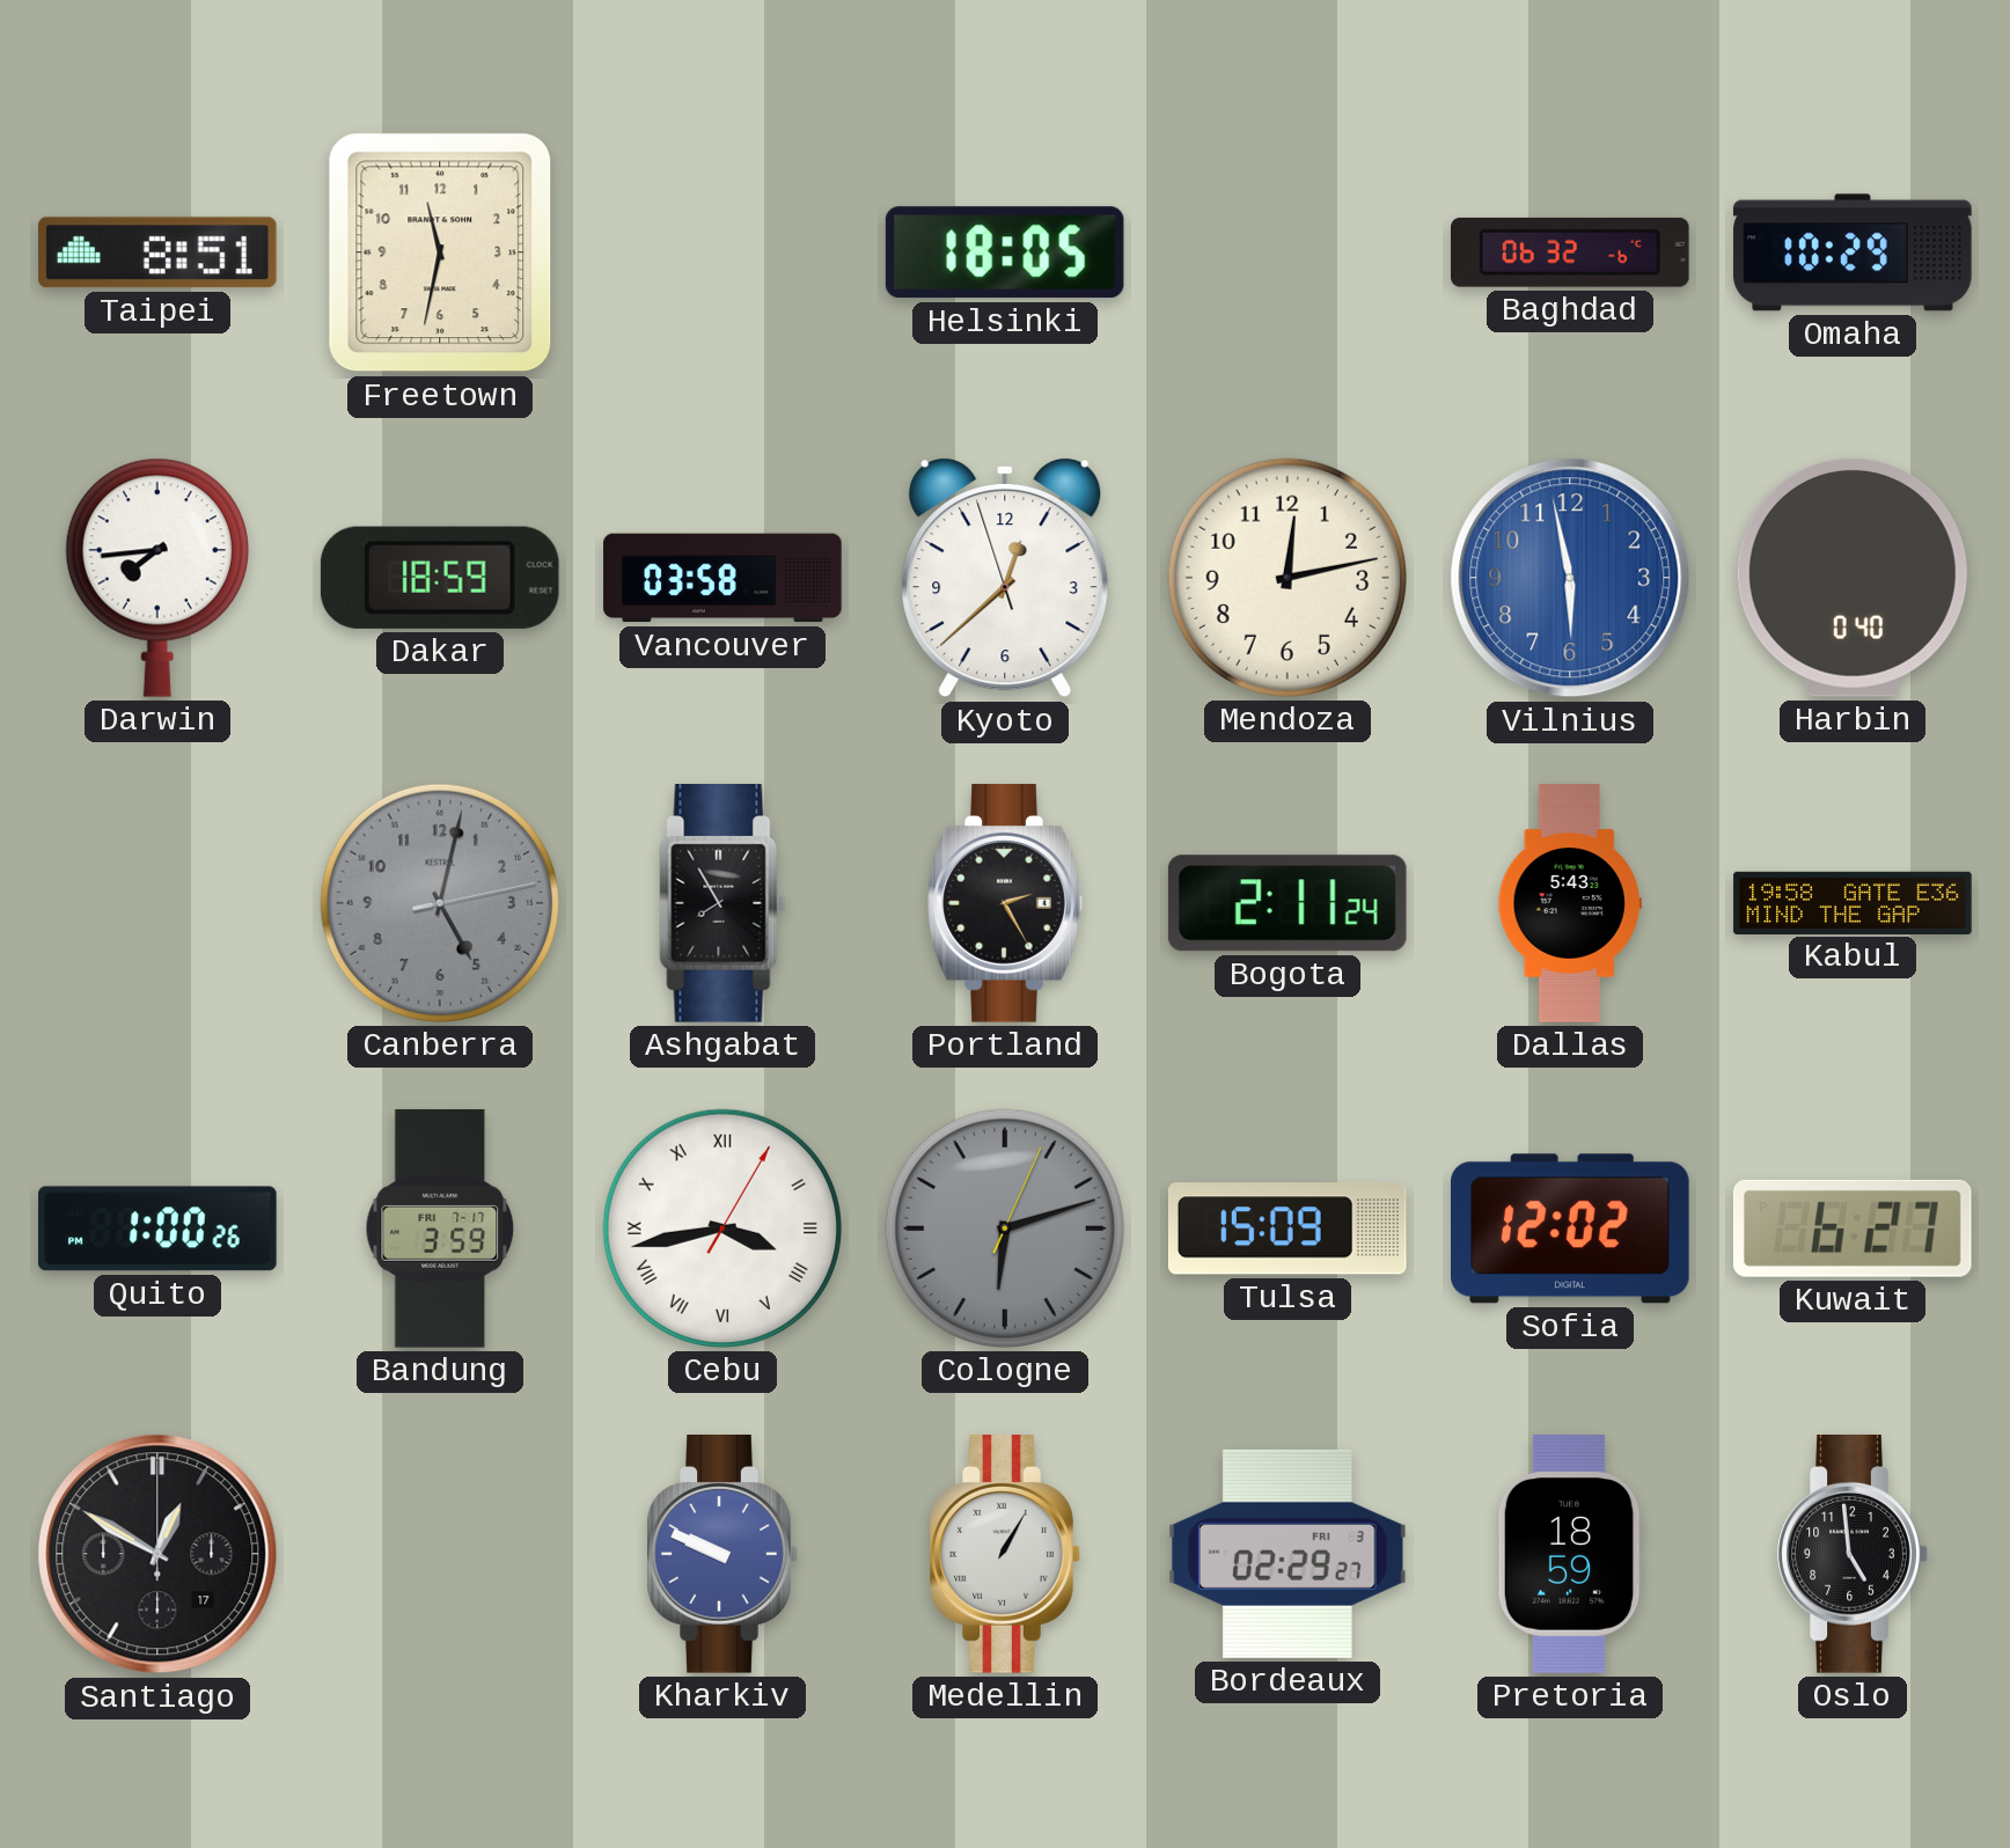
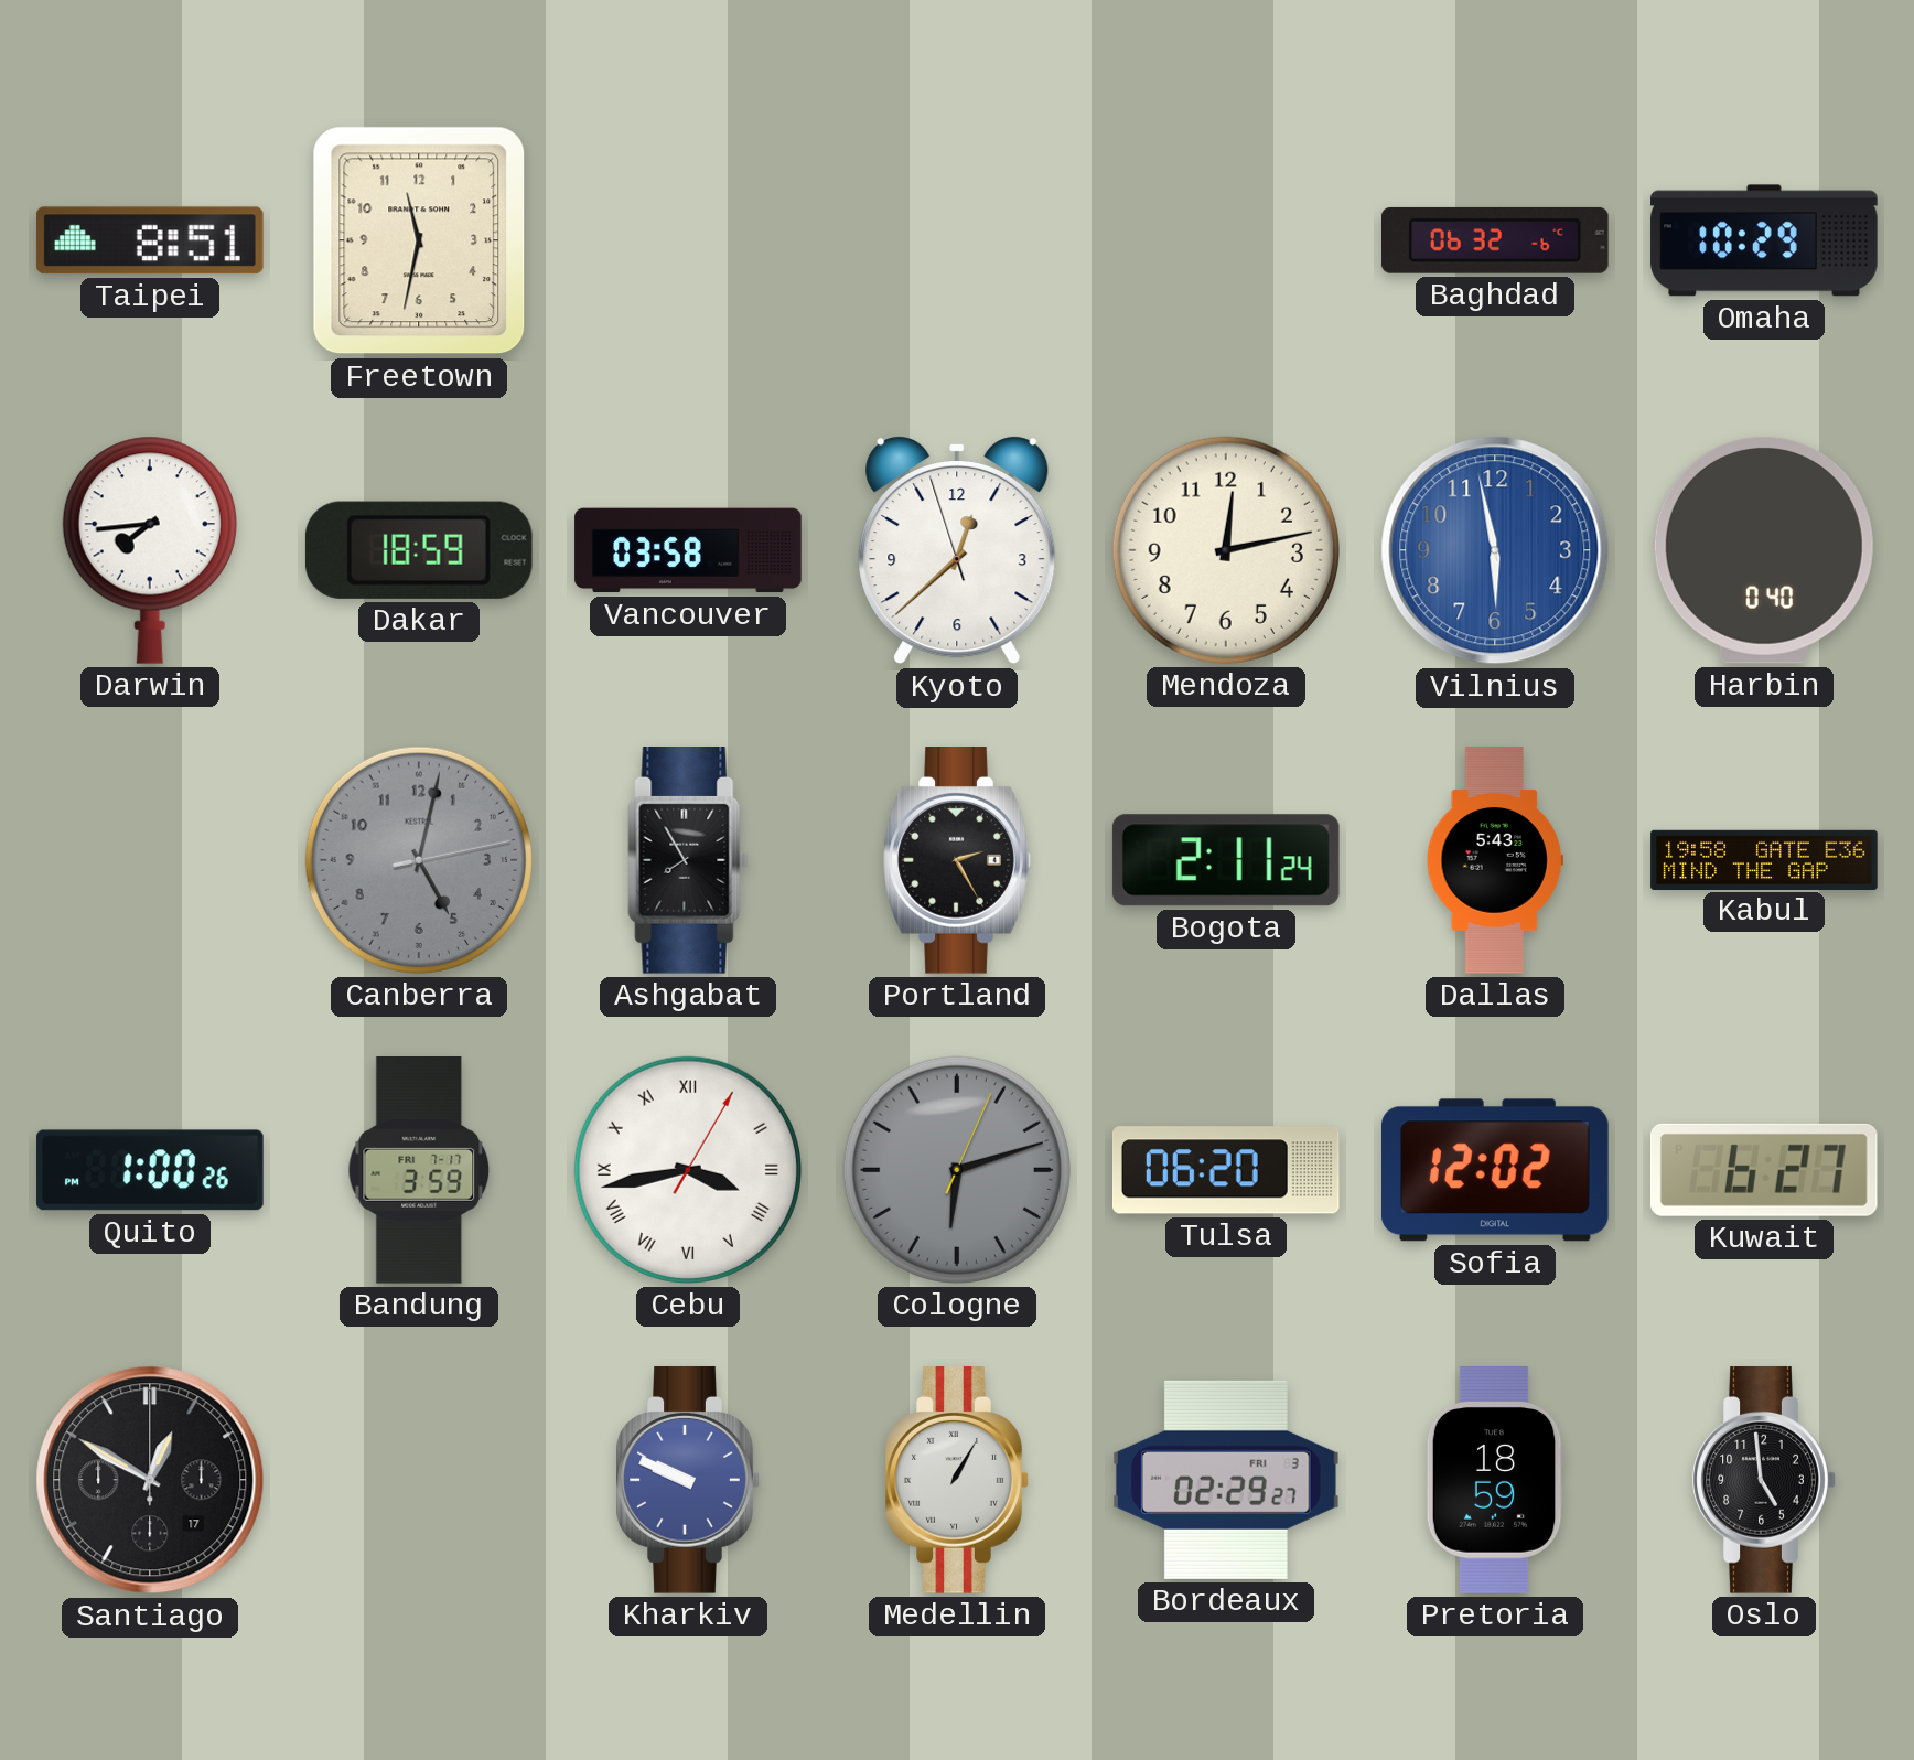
Helsinki: 18:05 -> none
Tulsa: 15:09 -> 06:20
